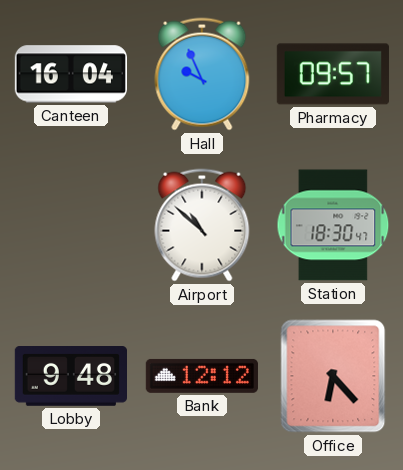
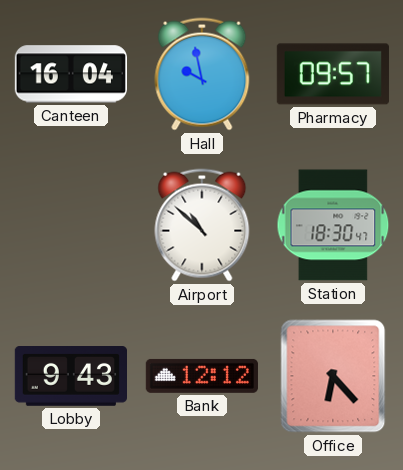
Hall: 9:56 -> 9:58
Lobby: 9:48 -> 9:43
